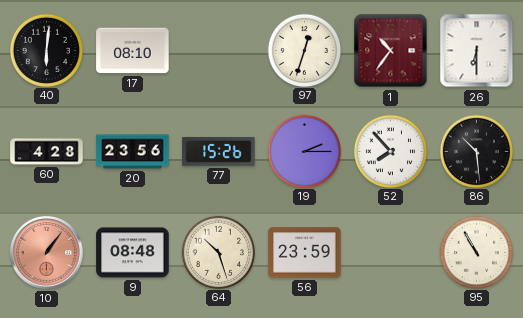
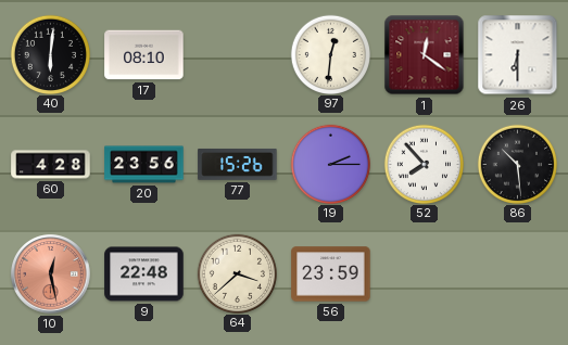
97: 12:33 -> 12:31
1: 10:36 -> 12:21
10: 1:06 -> 12:28
9: 08:48 -> 22:48
64: 10:27 -> 3:38
95: 10:55 -> none
